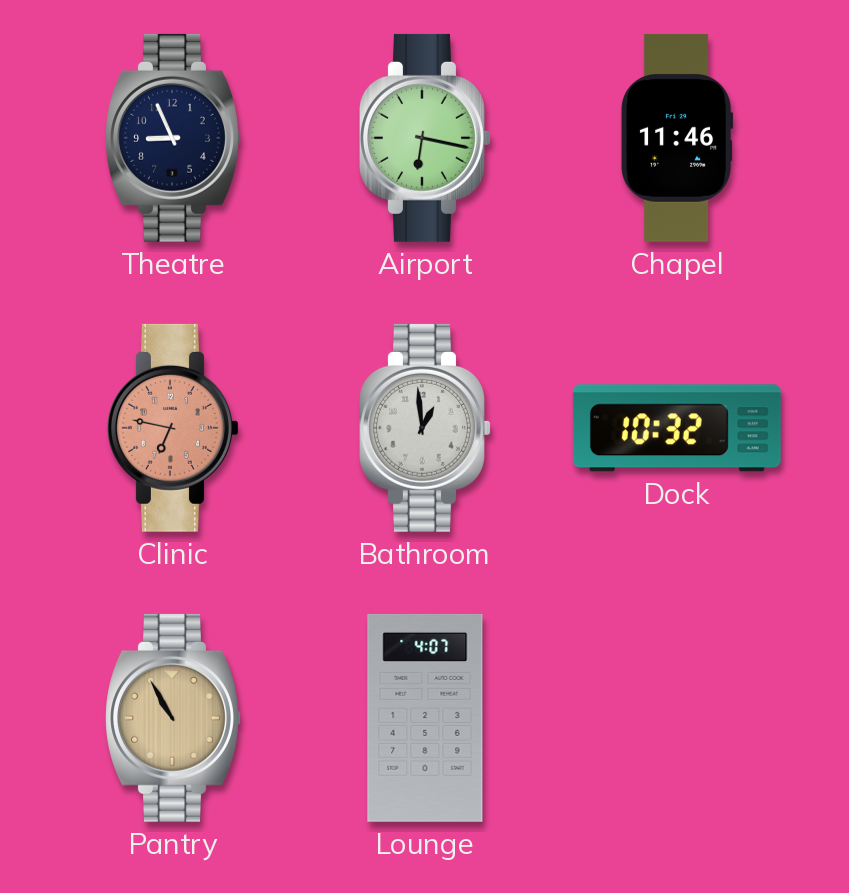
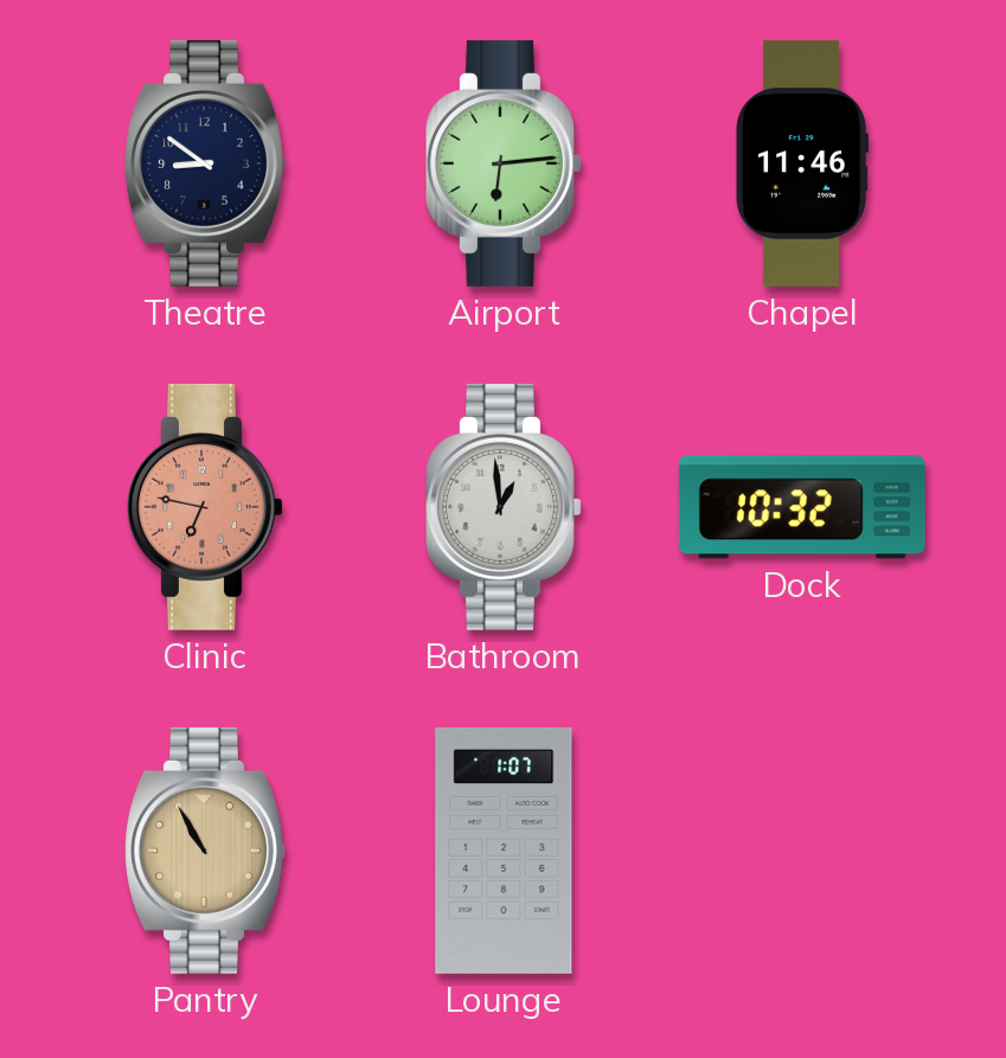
Theatre: 8:56 -> 8:51
Airport: 6:17 -> 6:14
Lounge: 4:07 -> 1:07
